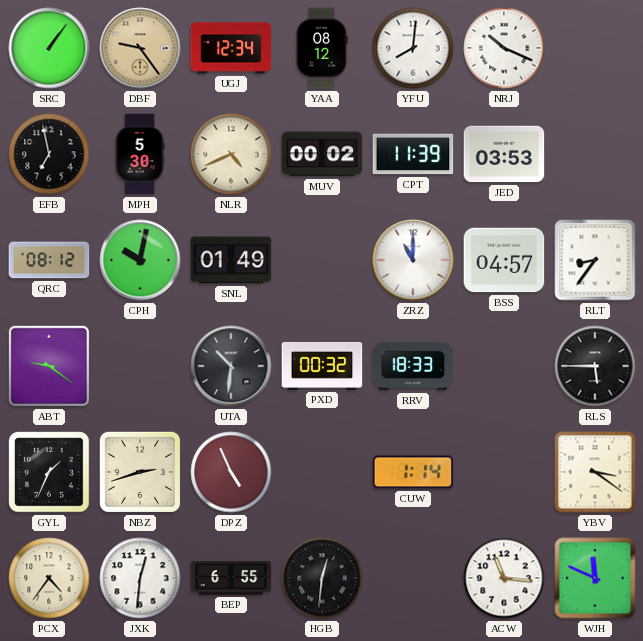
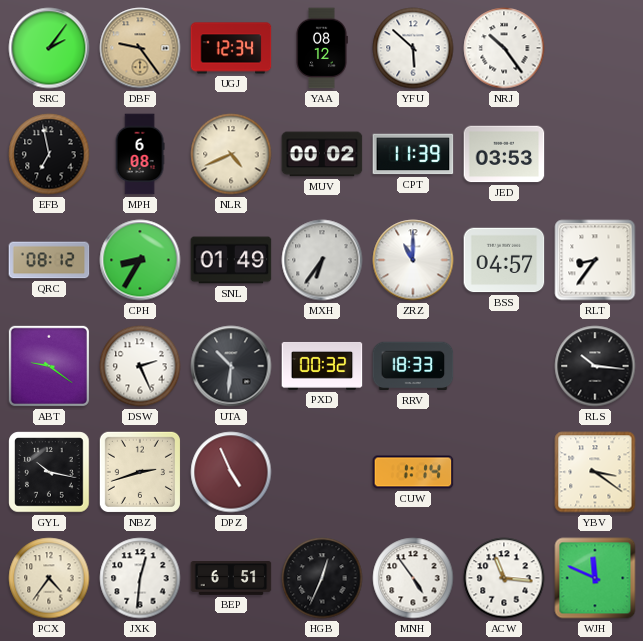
SRC: 1:06 -> 2:06
YFU: 8:01 -> 5:52
NRJ: 10:19 -> 10:24
MPH: 5:30 -> 6:08
CPH: 10:02 -> 8:35
MXH: none -> 6:36
DSW: none -> 2:26
RLS: 5:45 -> 10:16
GYL: 1:34 -> 10:17
BEP: 6:55 -> 6:51
HGB: 12:31 -> 12:34
MNH: none -> 4:54
